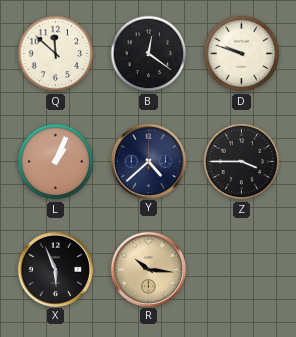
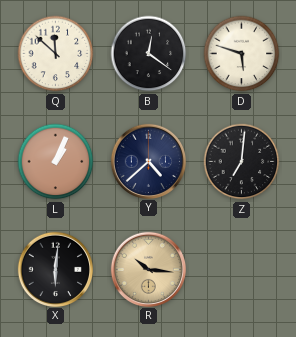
D: 9:48 -> 5:48
Z: 3:45 -> 7:01
X: 5:56 -> 6:01
